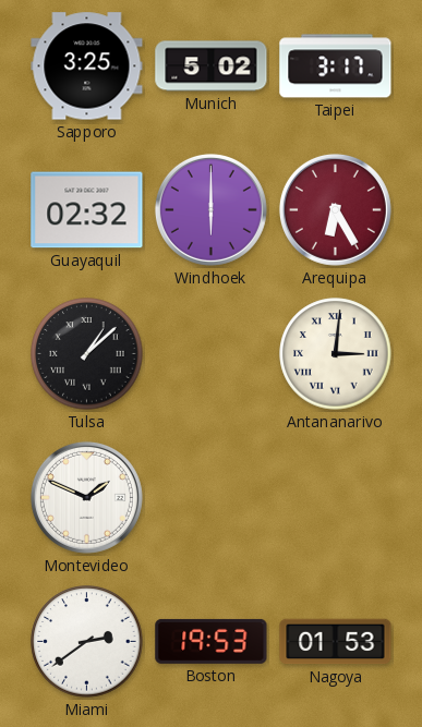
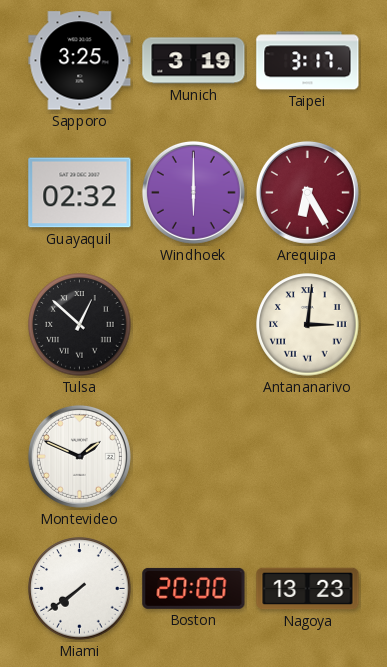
Munich: 5:02 -> 3:19
Tulsa: 1:08 -> 12:52
Miami: 2:39 -> 7:39
Boston: 19:53 -> 20:00
Nagoya: 01:53 -> 13:23
